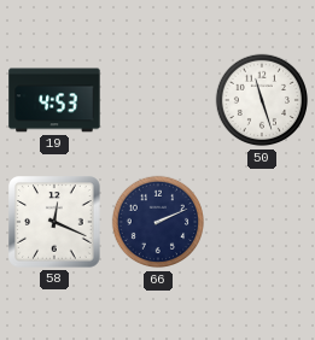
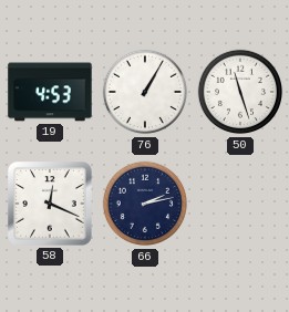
76: none -> 1:05
66: 2:11 -> 2:13
